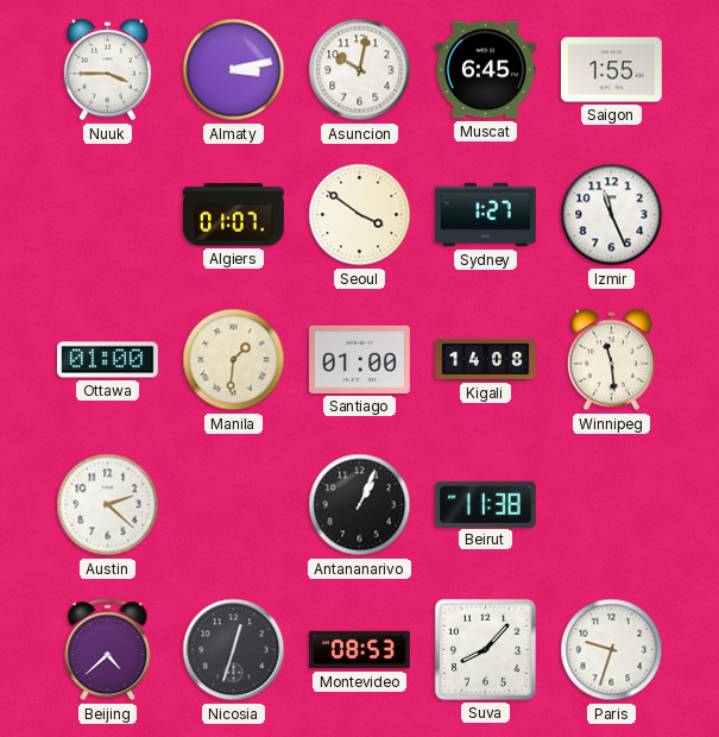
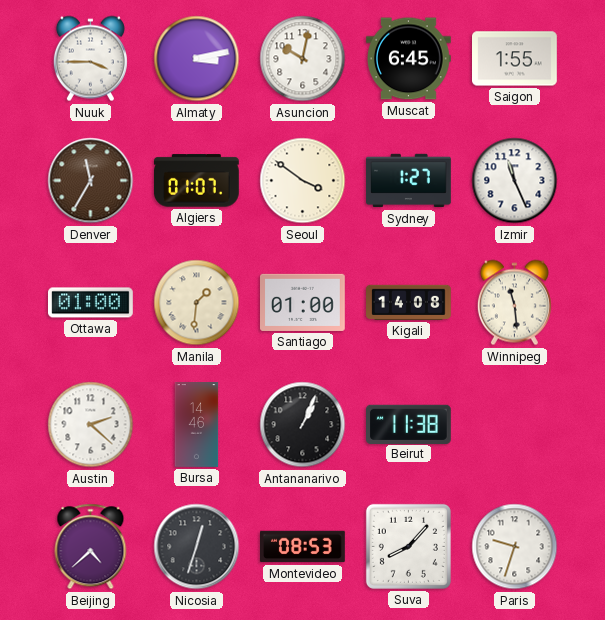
Denver: none -> 11:35
Bursa: none -> 14:46
